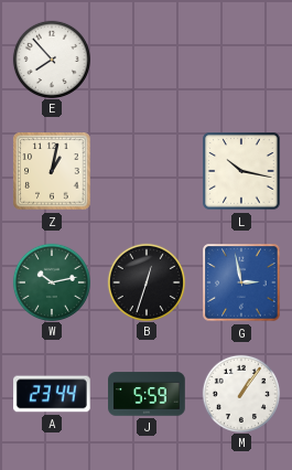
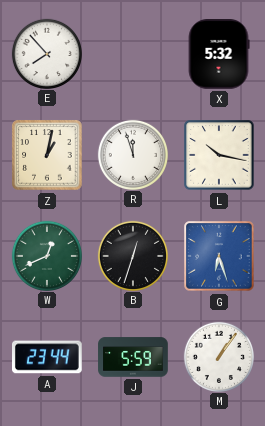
X: none -> 5:32
R: none -> 11:57
W: 10:13 -> 12:41
G: 2:58 -> 6:27
